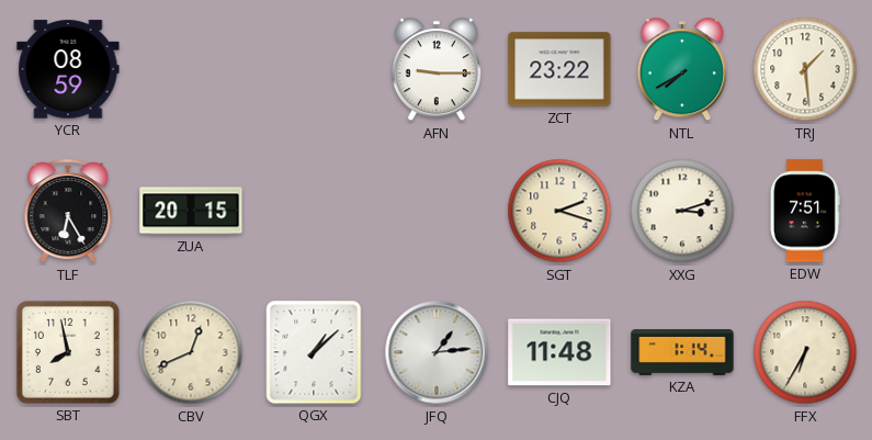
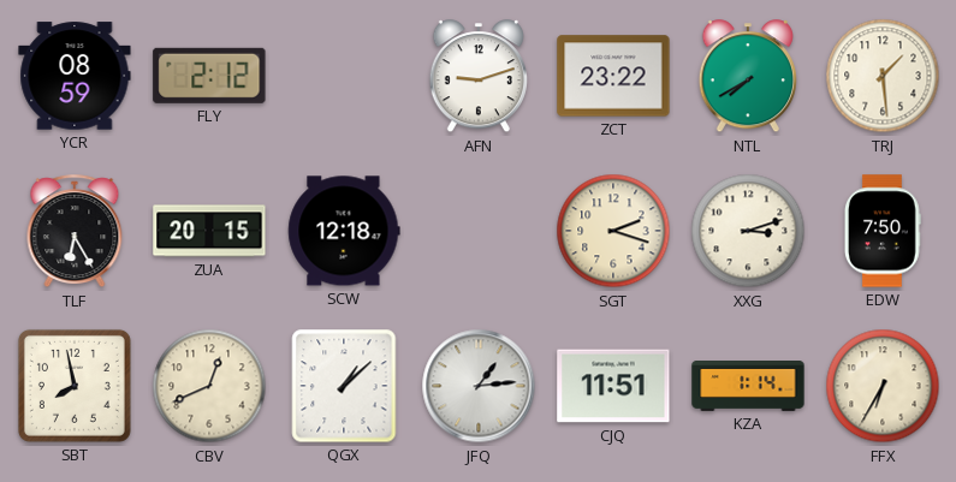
FLY: none -> 2:12
AFN: 9:15 -> 9:12
SCW: none -> 12:18
EDW: 7:51 -> 7:50
CJQ: 11:48 -> 11:51
